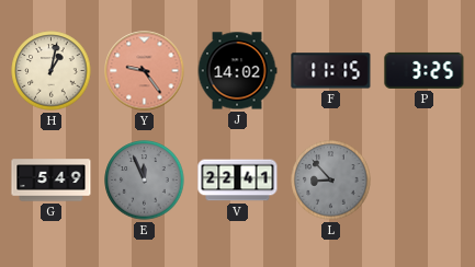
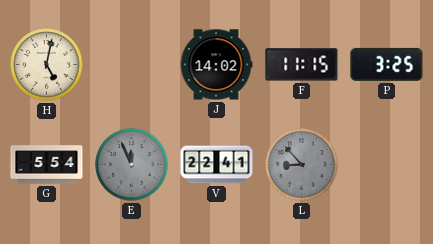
H: 1:02 -> 5:02
Y: 9:24 -> none
G: 5:49 -> 5:54
